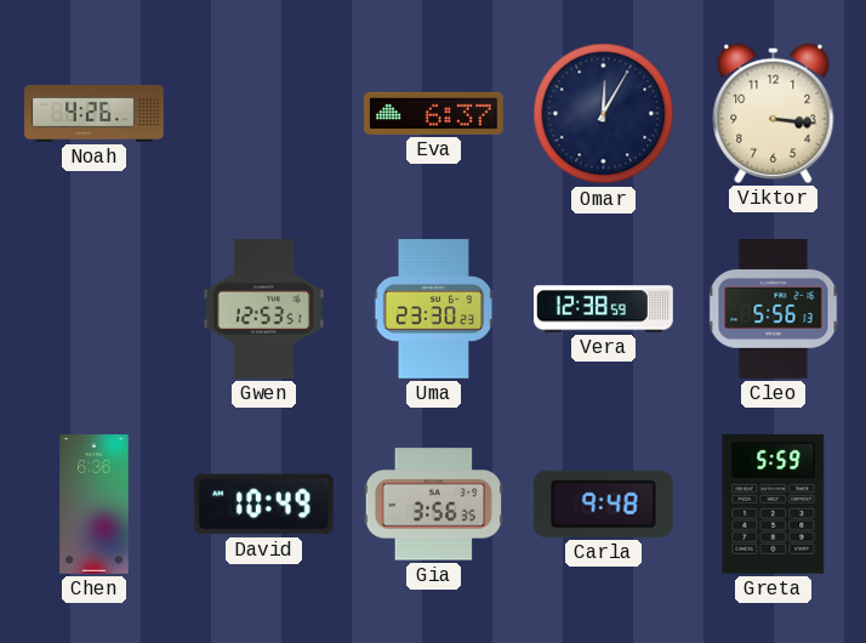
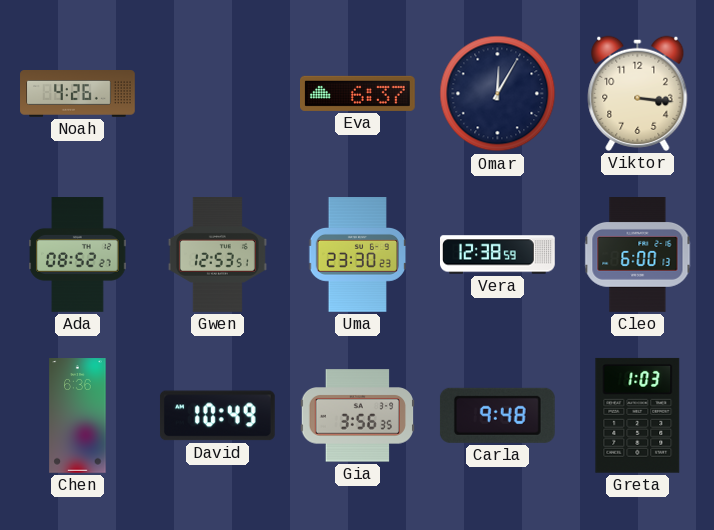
Ada: none -> 08:52
Cleo: 5:56 -> 6:00
Greta: 5:59 -> 1:03
